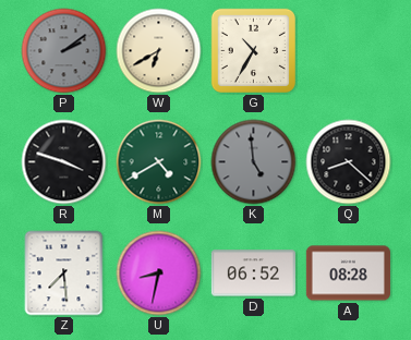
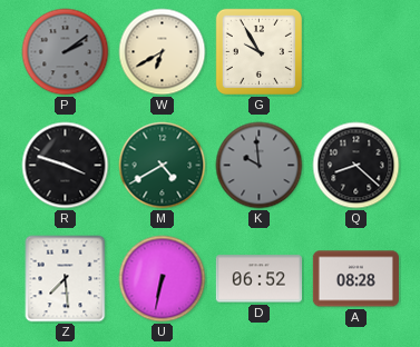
G: 10:35 -> 9:55
K: 4:59 -> 9:59
U: 8:32 -> 6:32
